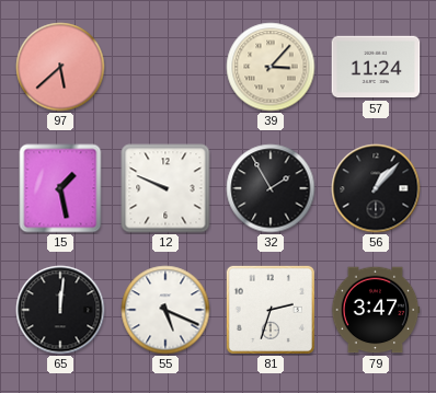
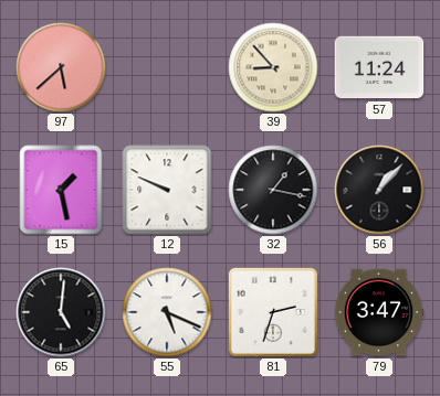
39: 3:07 -> 8:53
32: 1:55 -> 1:17
65: 12:01 -> 5:01
